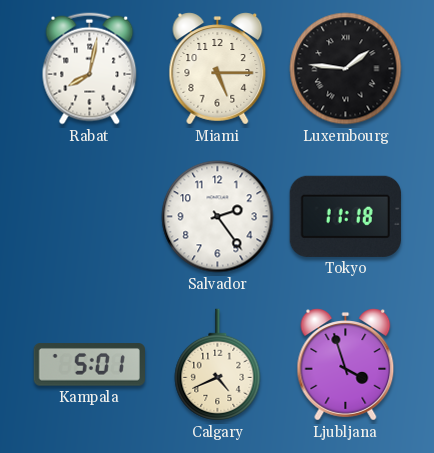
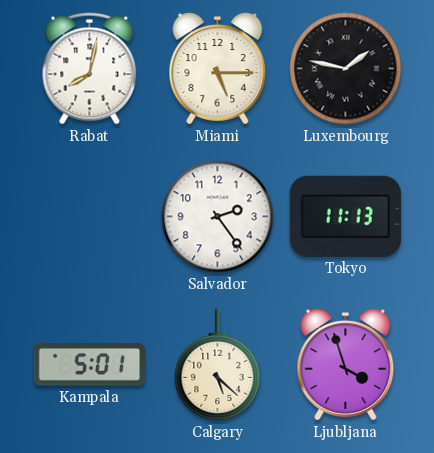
Luxembourg: 1:46 -> 1:47
Tokyo: 11:18 -> 11:13
Calgary: 4:41 -> 5:22
